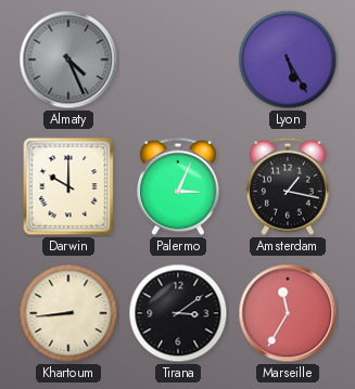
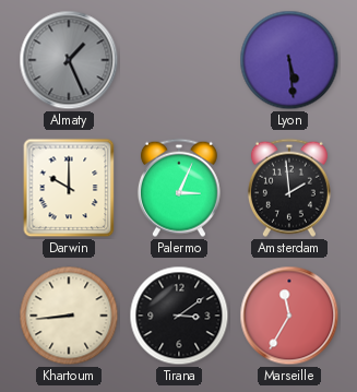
Almaty: 4:26 -> 1:26
Lyon: 5:25 -> 5:29
Amsterdam: 1:17 -> 1:59
